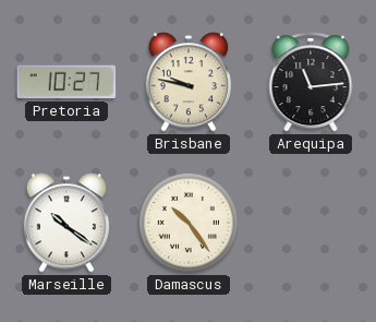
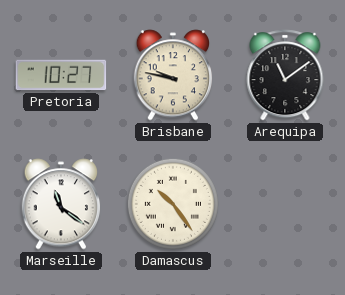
Arequipa: 11:14 -> 11:09
Marseille: 10:21 -> 11:21
